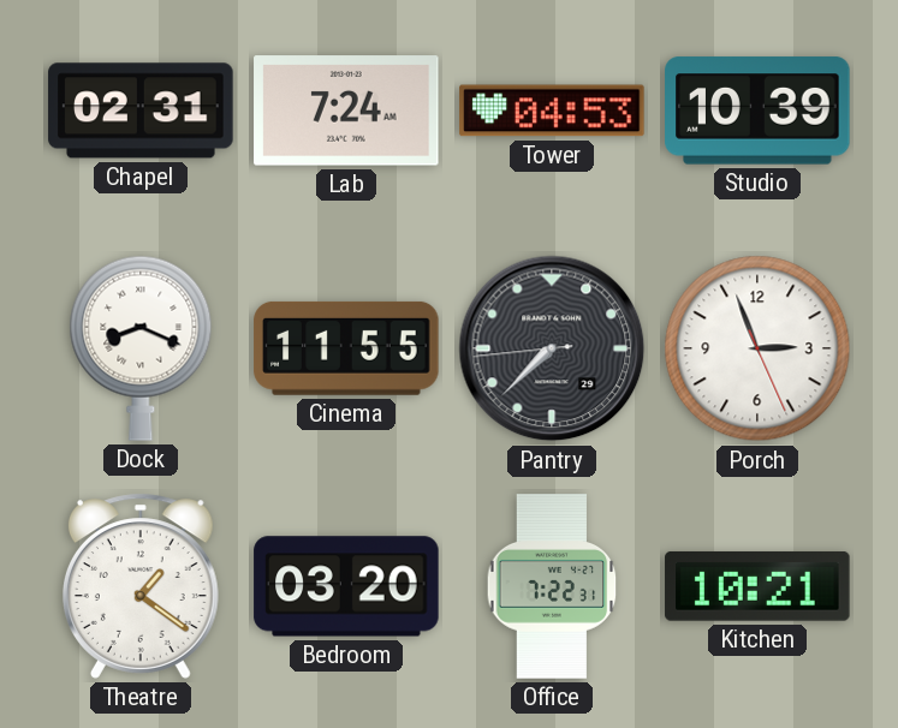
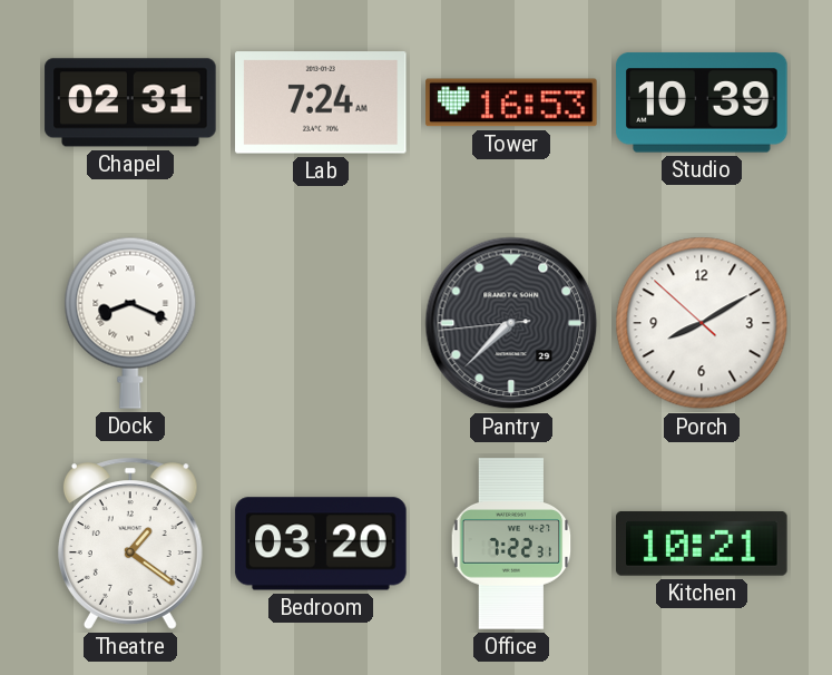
Tower: 04:53 -> 16:53
Cinema: 11:55 -> none
Porch: 2:56 -> 8:09
